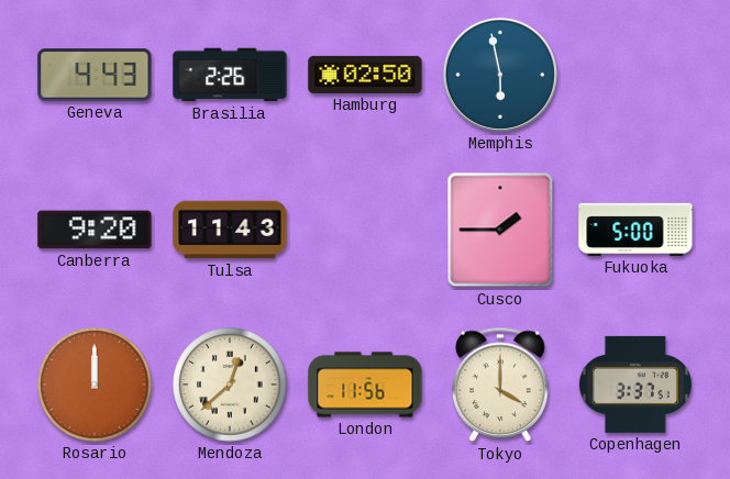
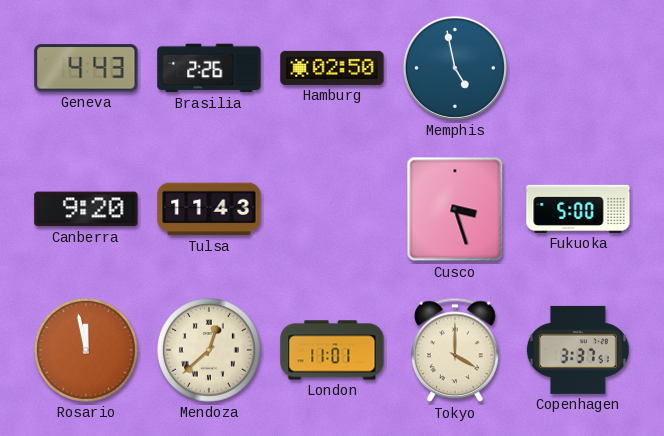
Memphis: 5:58 -> 4:58
Cusco: 1:45 -> 3:27
Rosario: 12:00 -> 11:58
London: 11:56 -> 11:01
